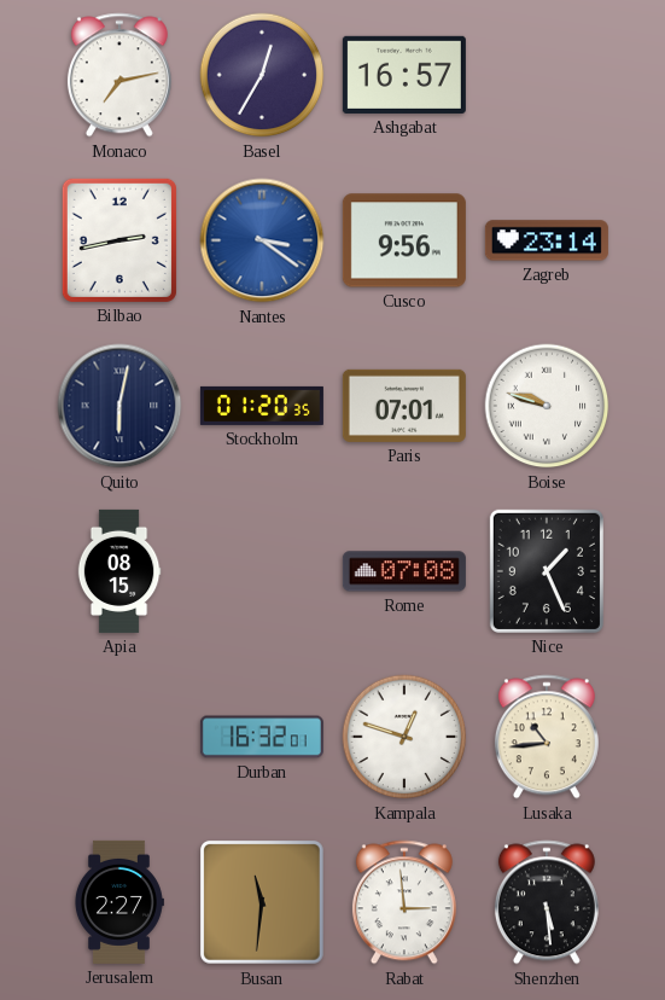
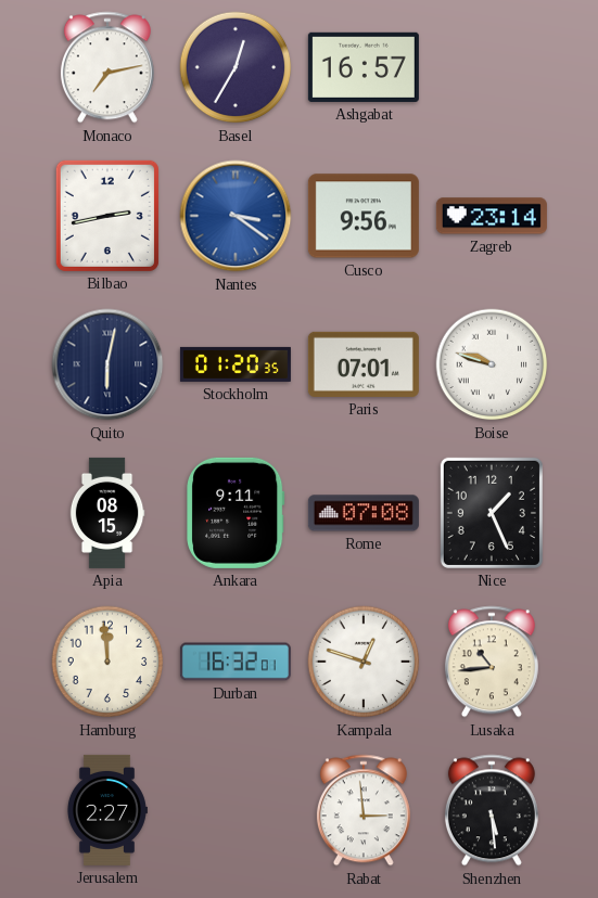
Ankara: none -> 9:11
Hamburg: none -> 11:59
Busan: 11:31 -> none
